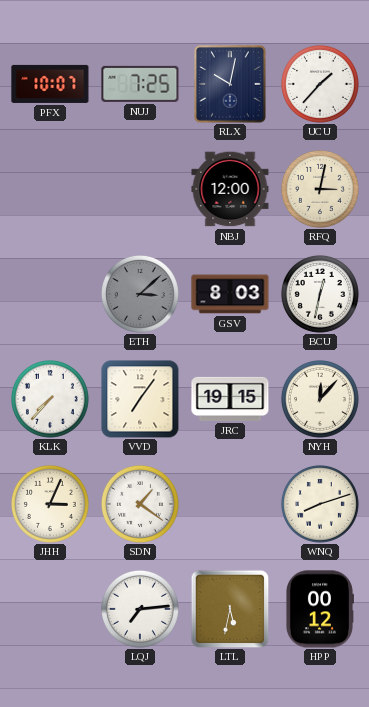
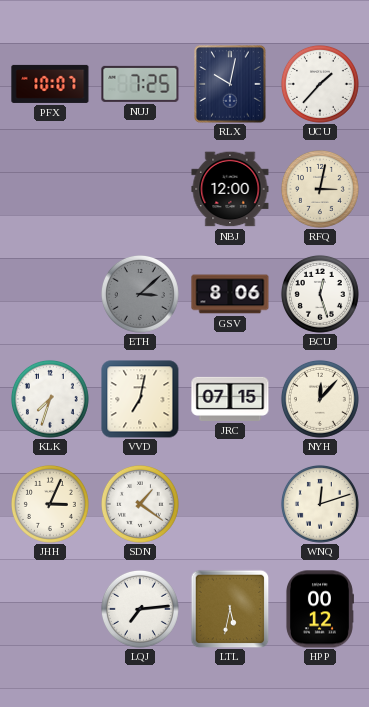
GSV: 8:03 -> 8:06
BCU: 12:32 -> 12:27
KLK: 7:37 -> 7:33
VVD: 7:06 -> 7:02
JRC: 19:15 -> 07:15
WNQ: 8:12 -> 12:12
